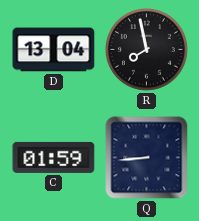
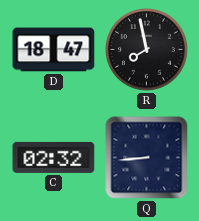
D: 13:04 -> 18:47
C: 01:59 -> 02:32
